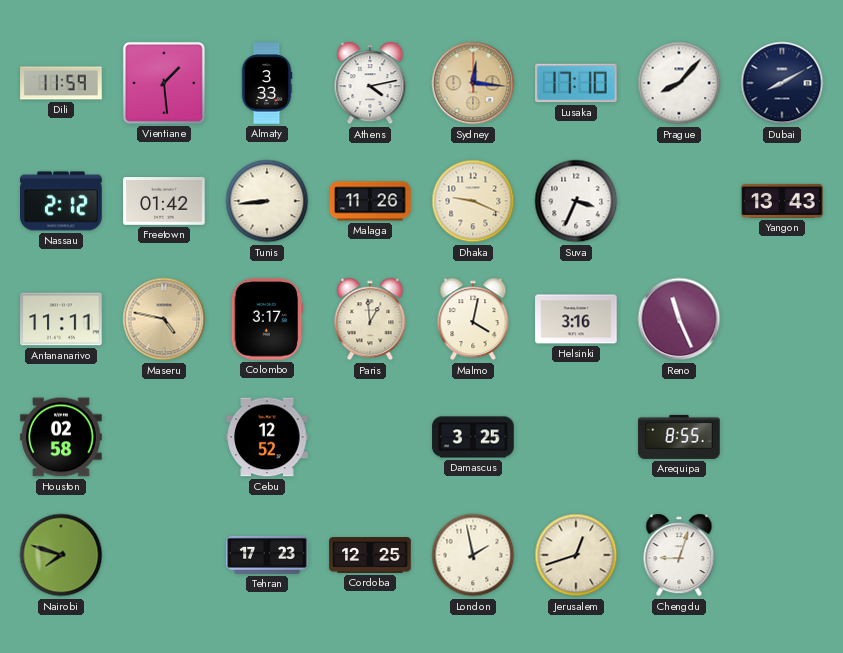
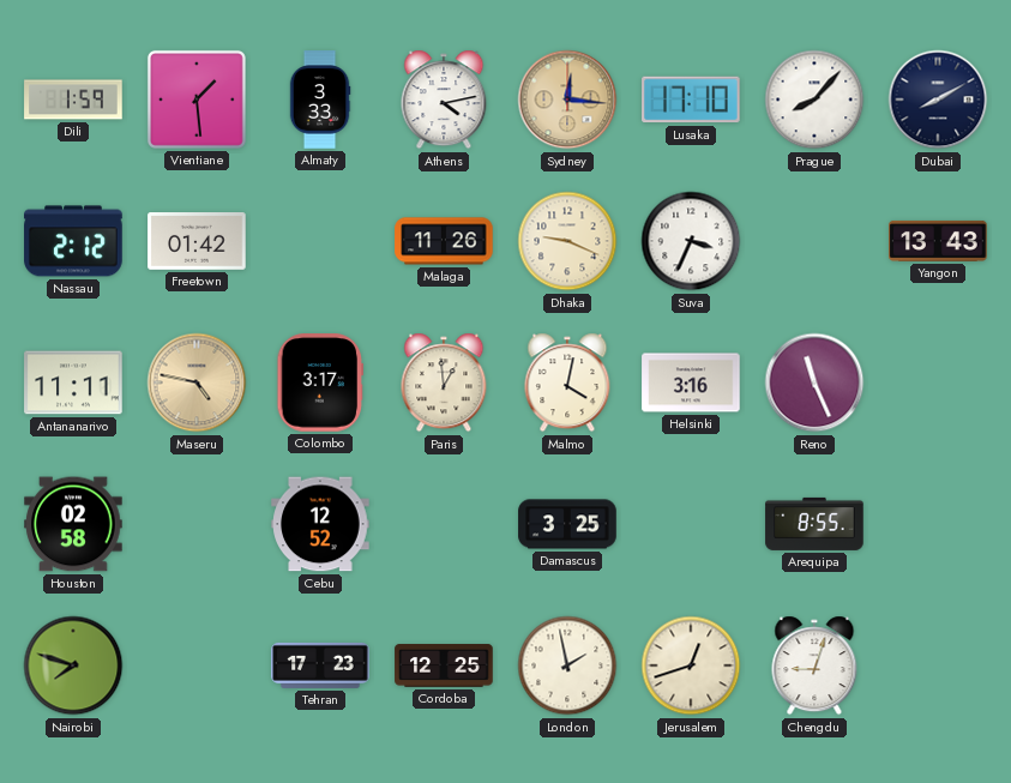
Dili: 11:59 -> 1:59
Tunis: 8:44 -> none
